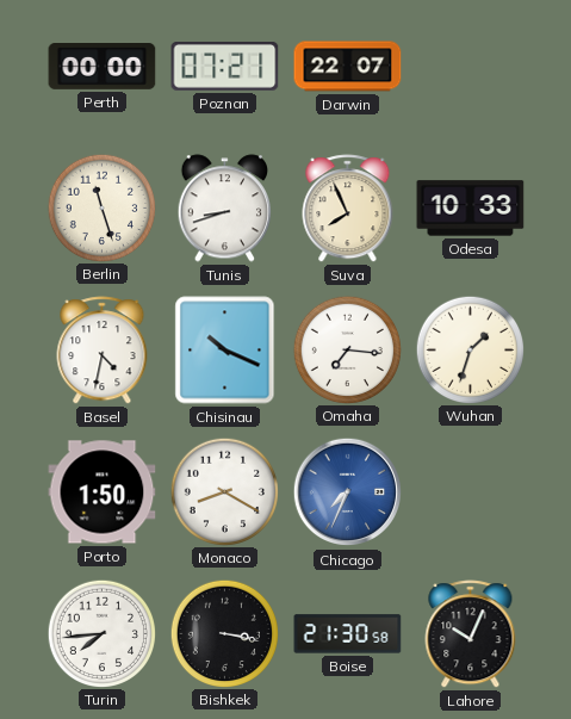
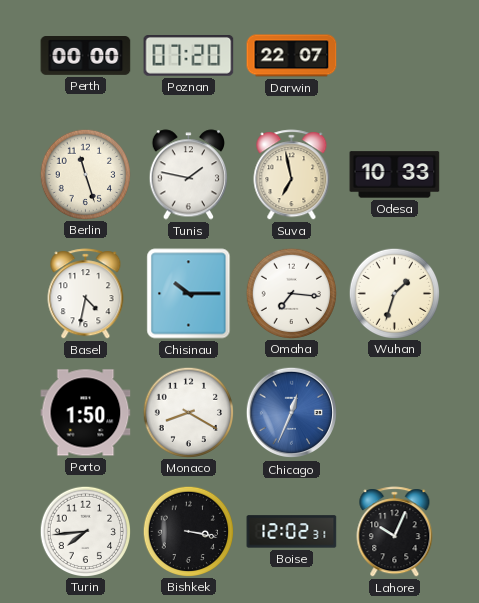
Poznan: 07:21 -> 07:20
Tunis: 8:42 -> 1:47
Suva: 7:56 -> 6:58
Chisinau: 10:19 -> 10:15
Chicago: 7:34 -> 12:34
Boise: 21:30 -> 12:02
